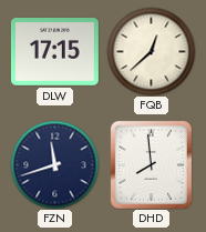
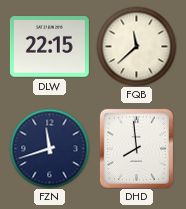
DLW: 17:15 -> 22:15
FQB: 12:38 -> 11:38
